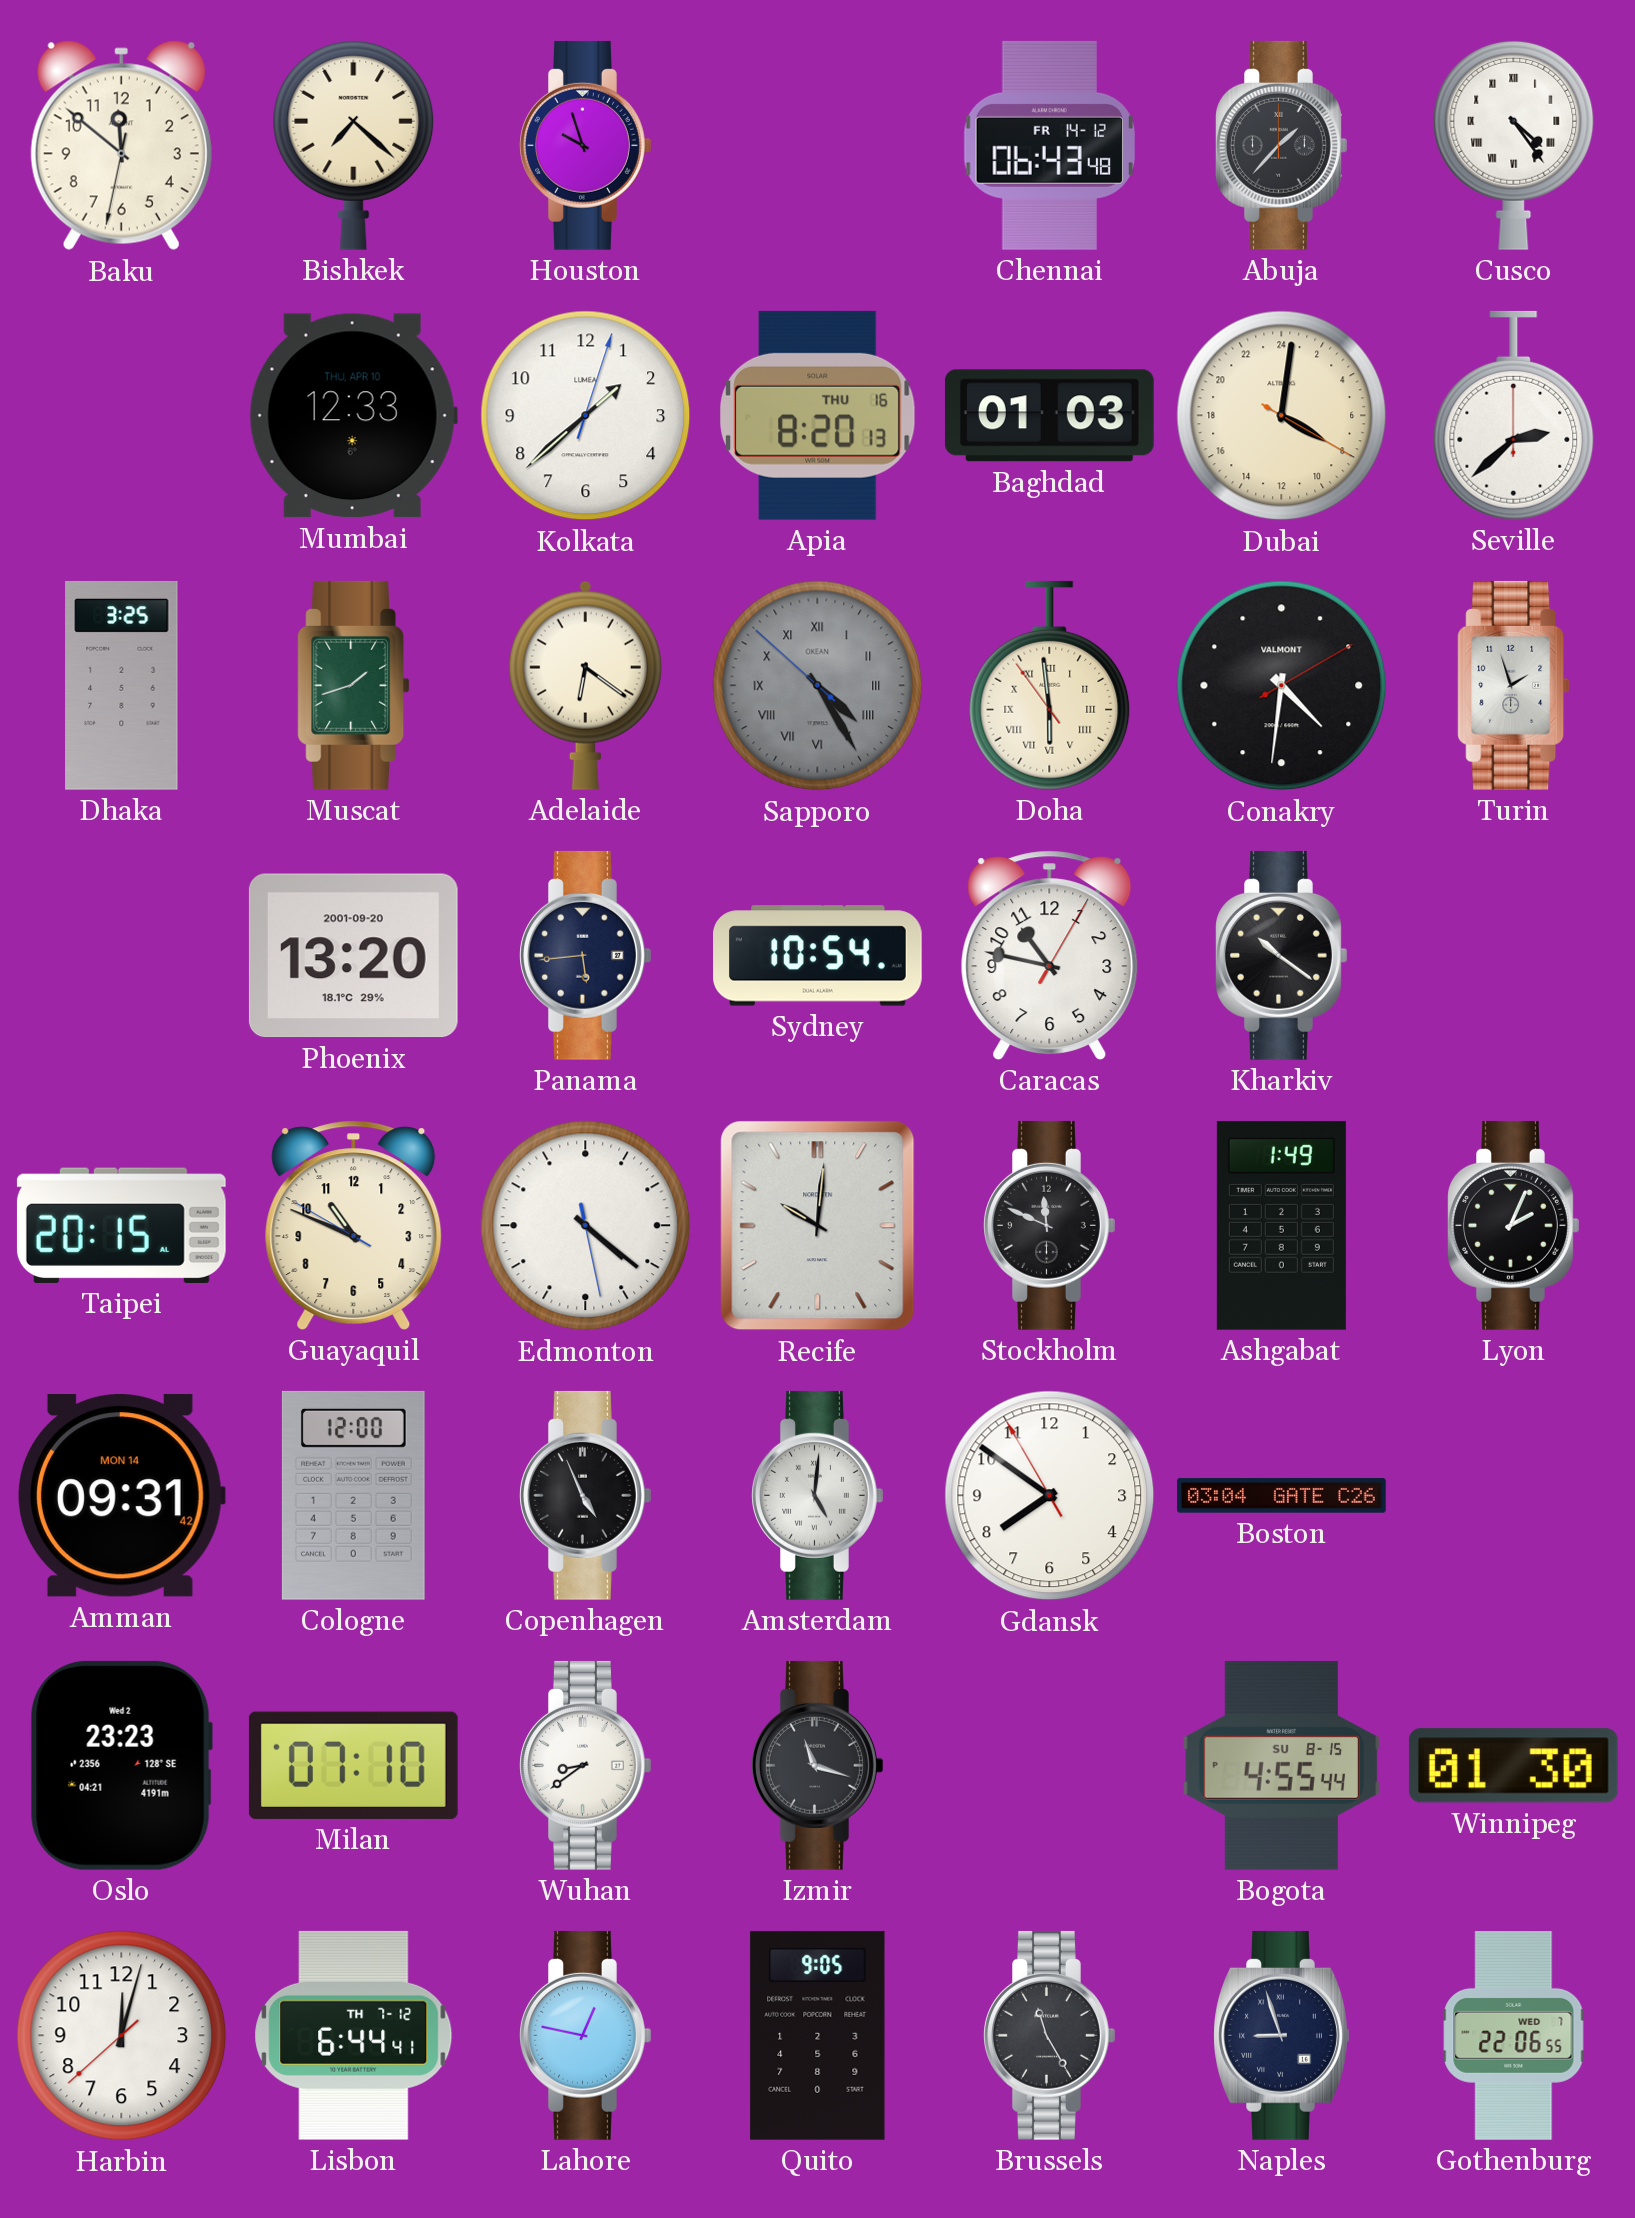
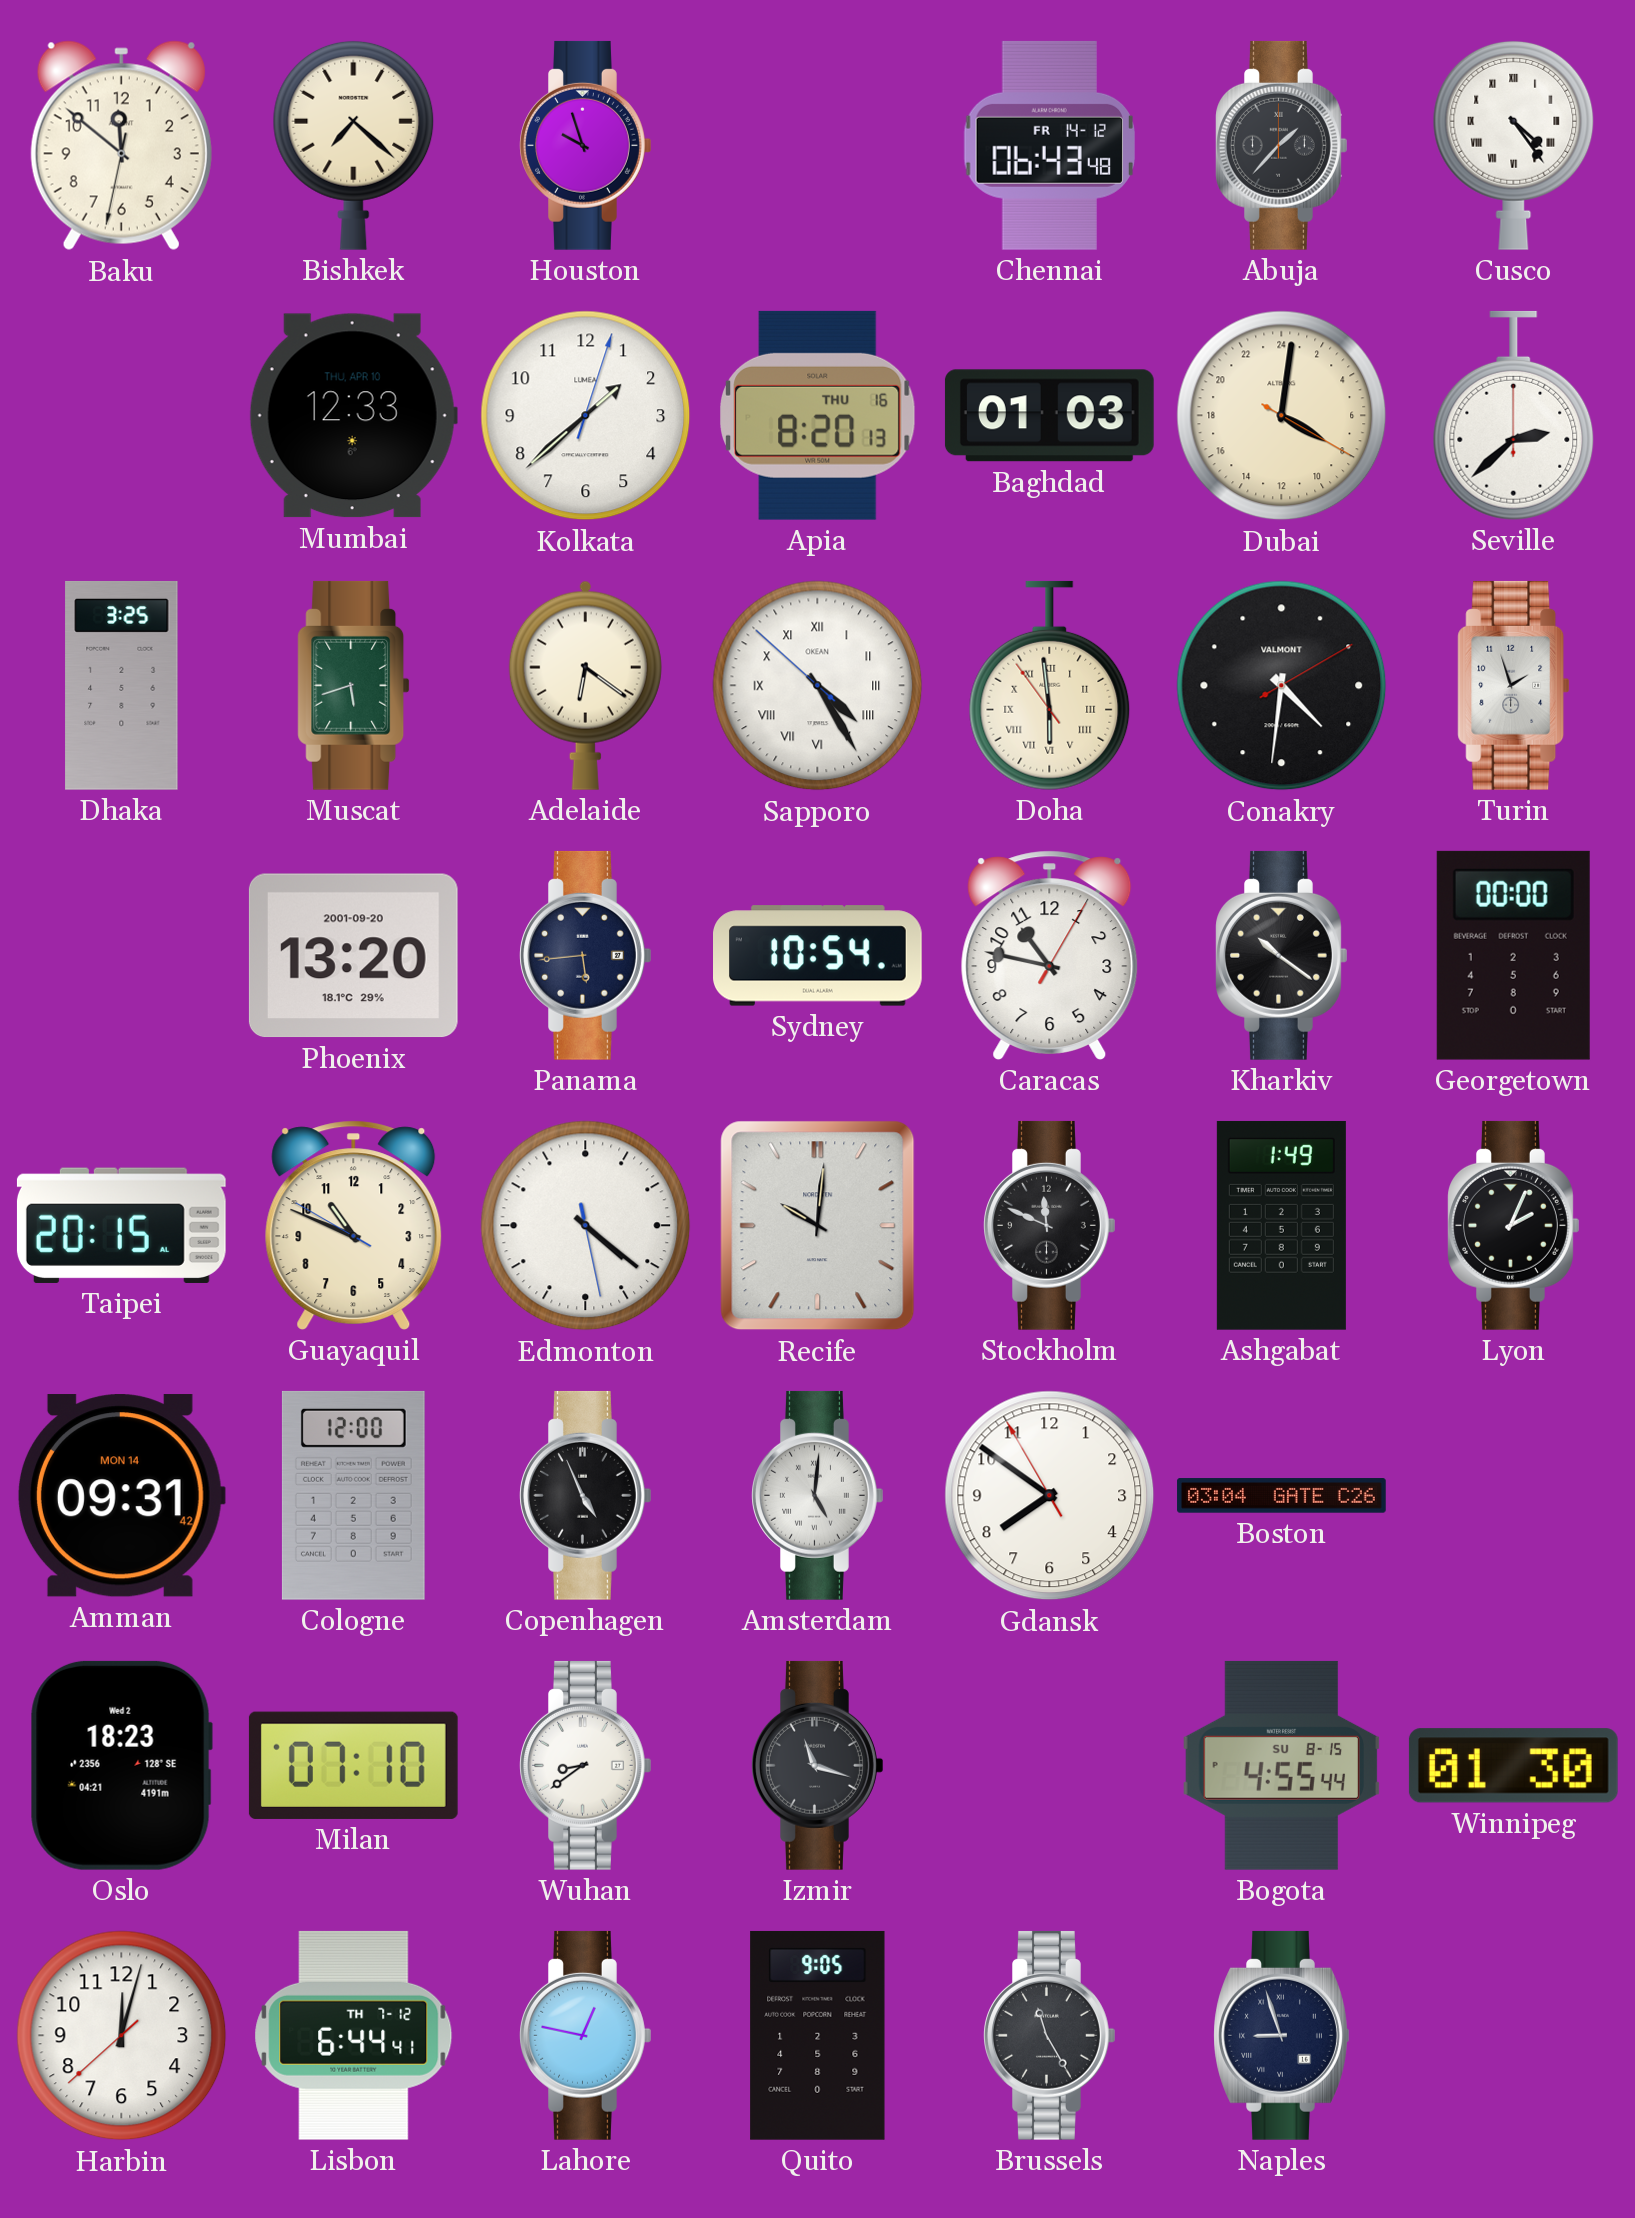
Muscat: 1:42 -> 5:42
Sapporo dial: grey -> white
Georgetown: none -> 00:00
Oslo: 23:23 -> 18:23
Gothenburg: 22:06 -> none
